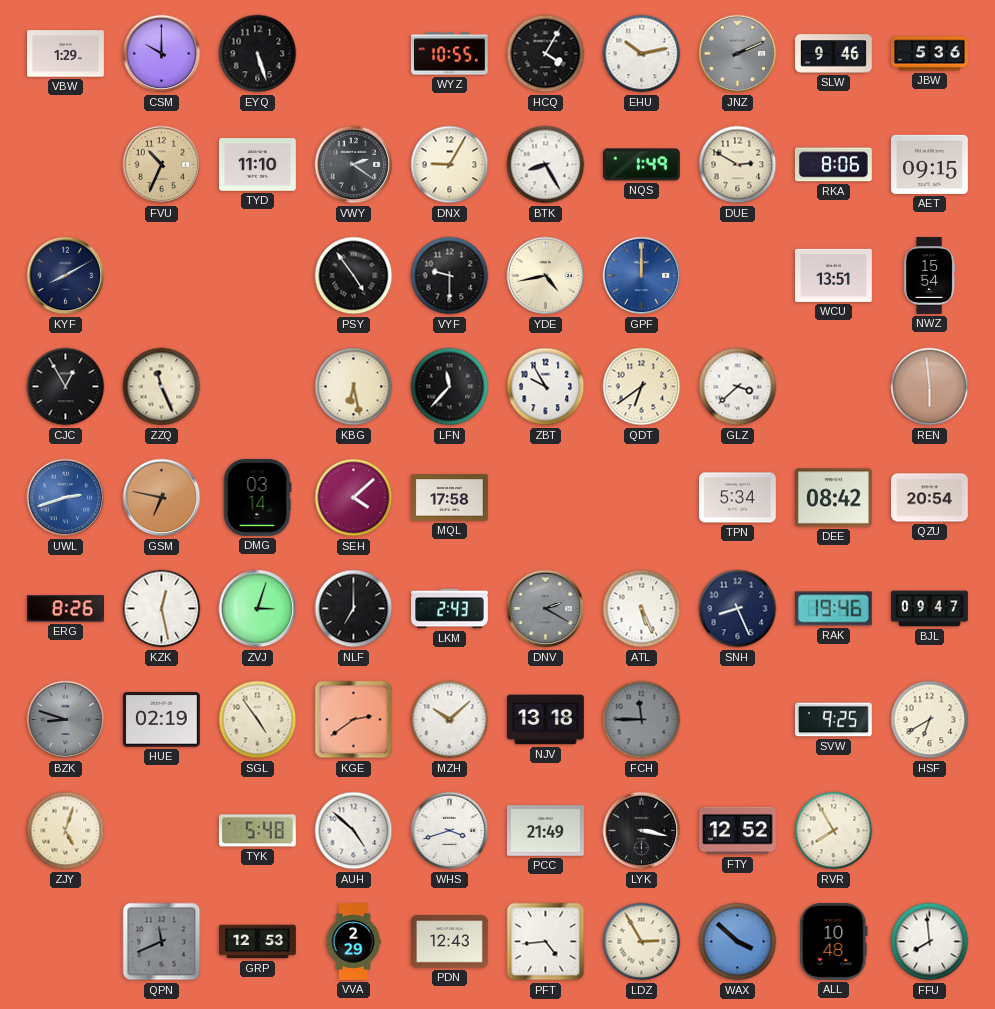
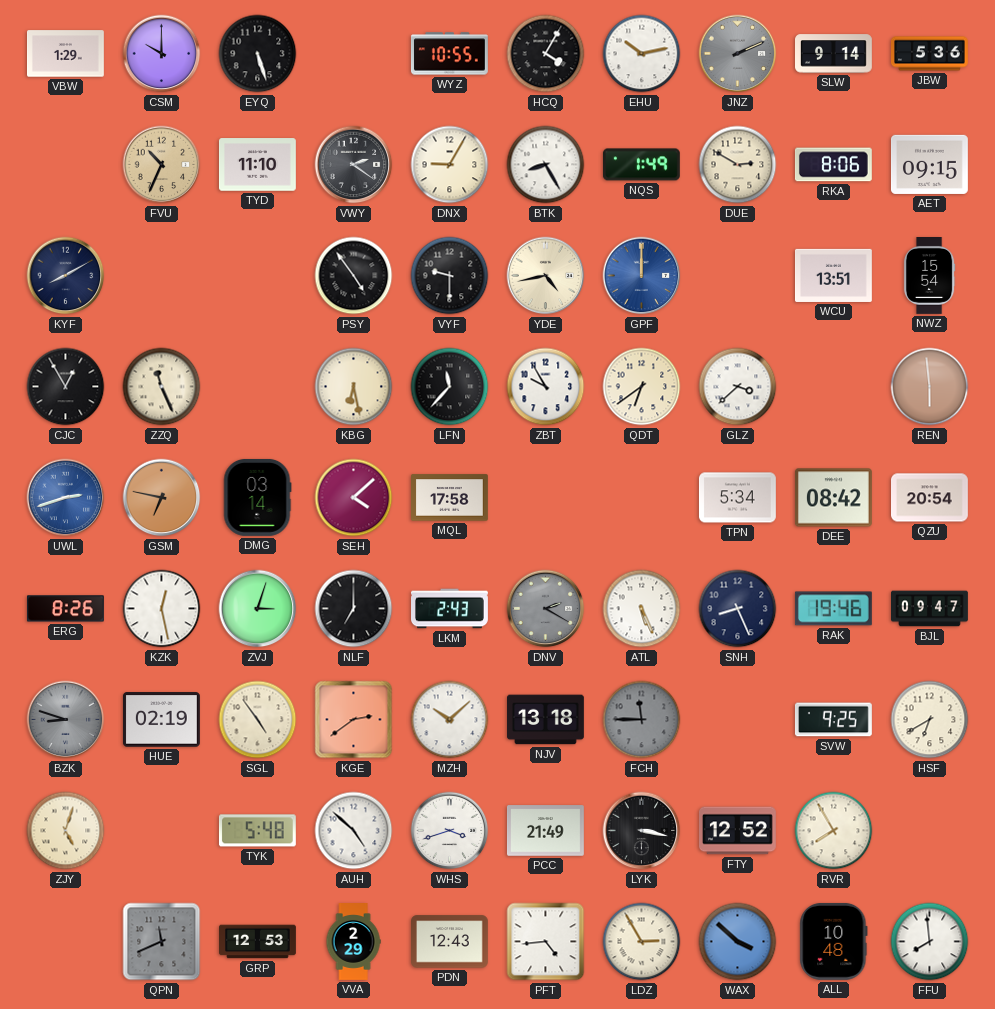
SLW: 9:46 -> 9:14
